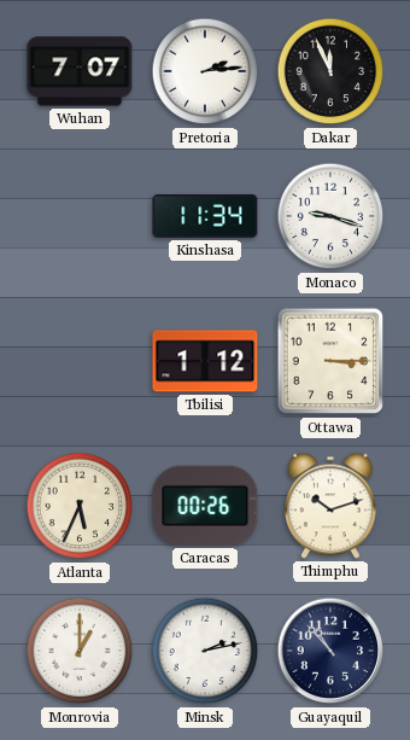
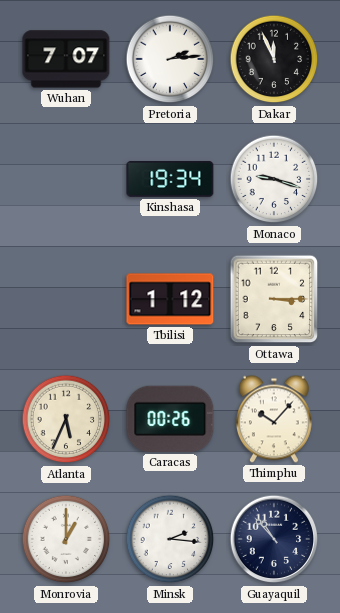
Kinshasa: 11:34 -> 19:34
Thimphu: 10:12 -> 10:07
Minsk: 2:13 -> 2:16
